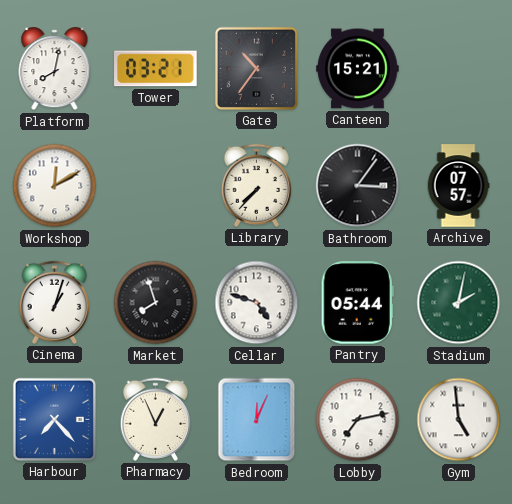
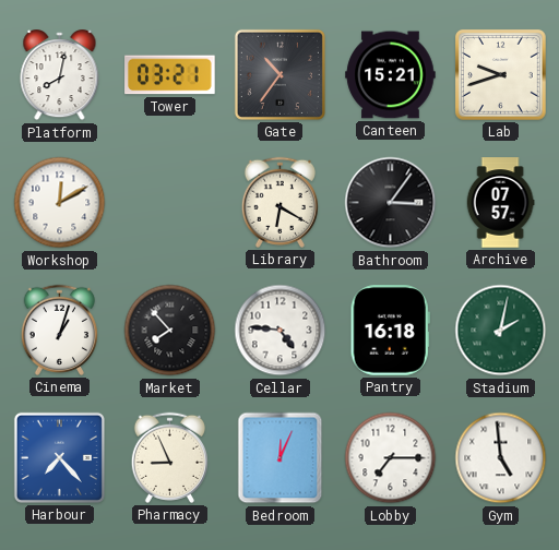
Lab: none -> 9:42
Library: 7:37 -> 6:20
Market: 7:57 -> 7:53
Cellar: 4:48 -> 4:46
Pantry: 05:44 -> 16:18
Pharmacy: 12:56 -> 8:56
Lobby: 7:13 -> 7:15
